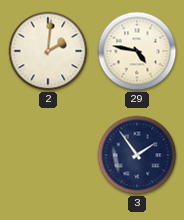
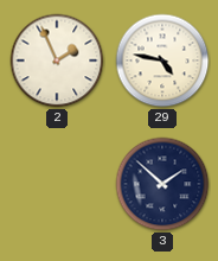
2: 2:01 -> 1:56
3: 1:54 -> 1:52
